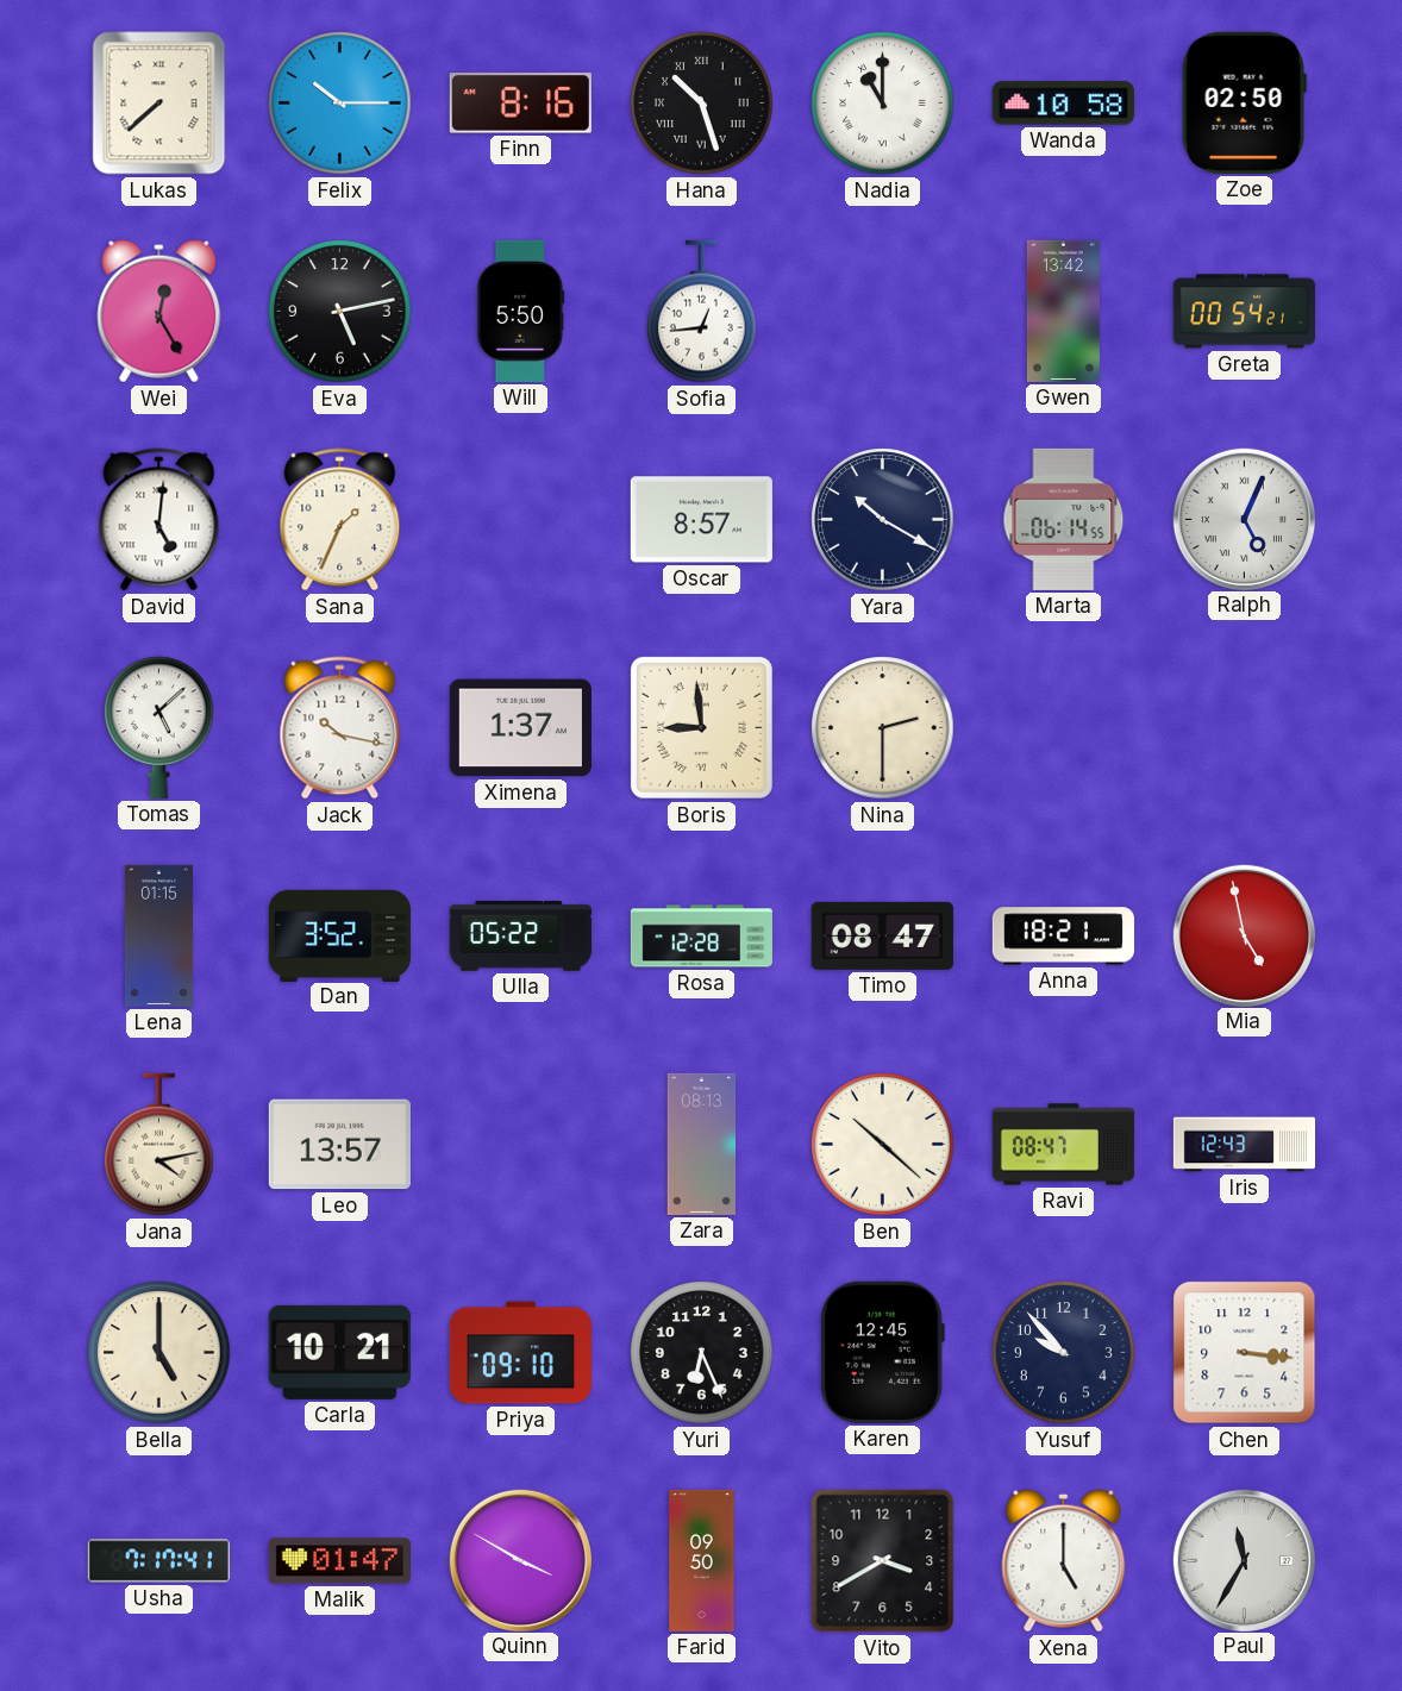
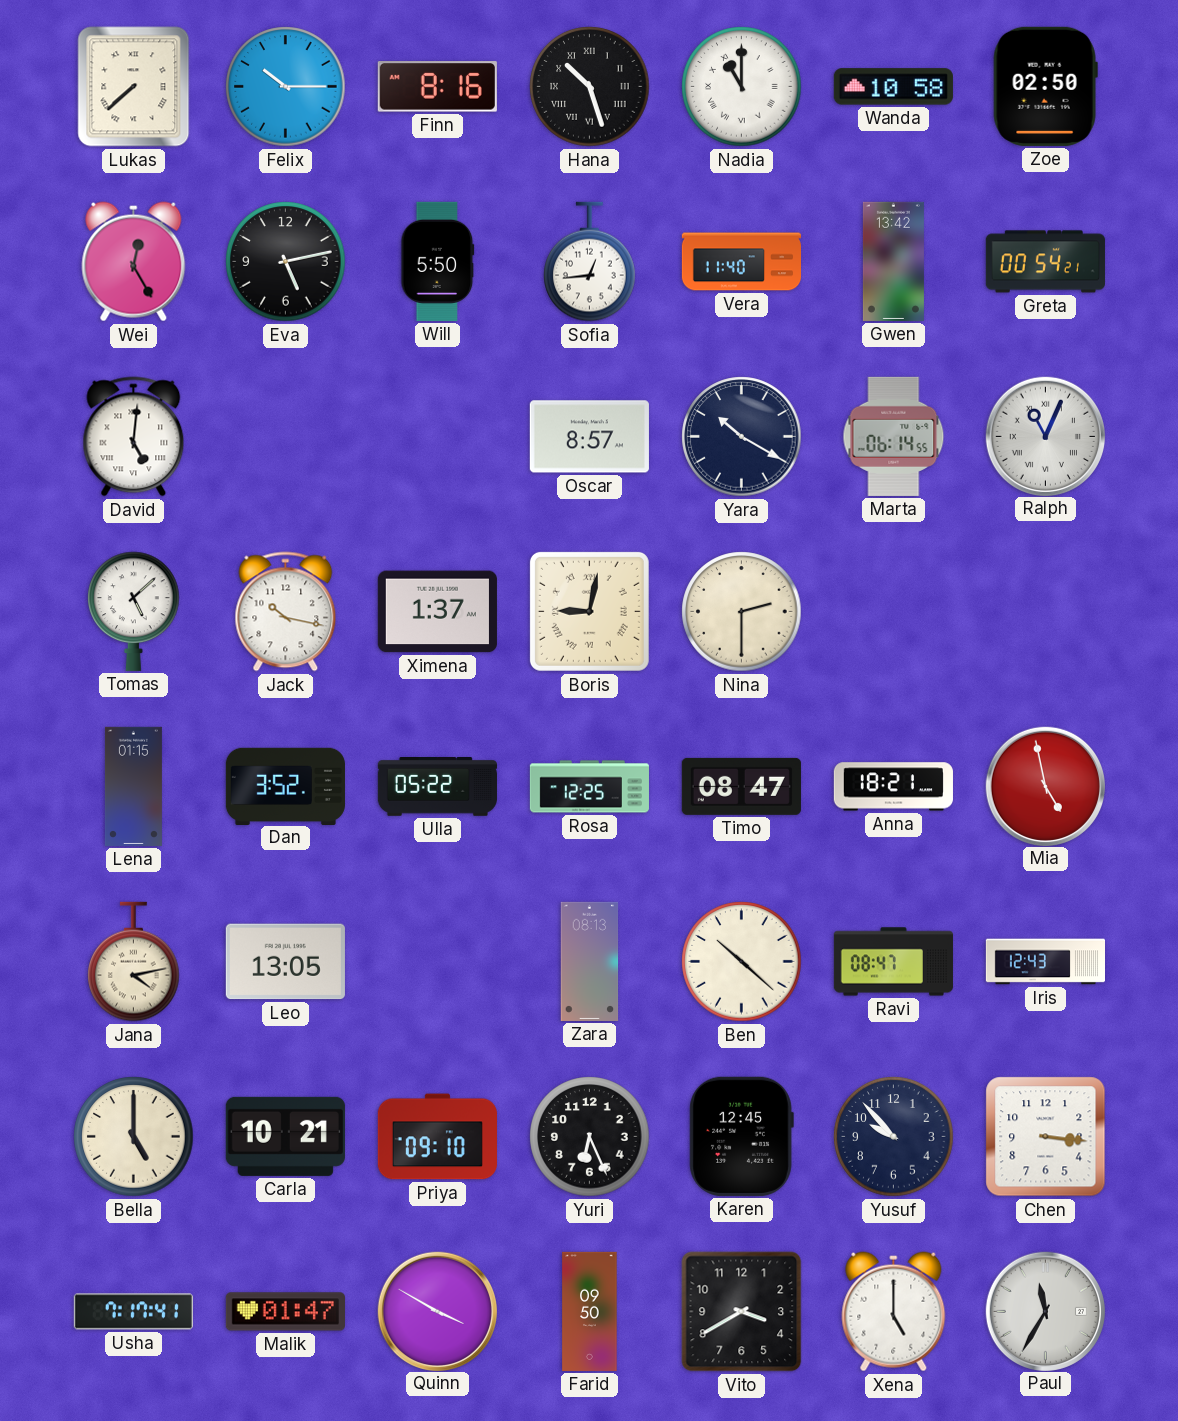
Vera: none -> 11:40
Sana: 1:34 -> none
Ralph: 5:04 -> 11:04
Boris: 8:59 -> 9:02
Rosa: 12:28 -> 12:25
Leo: 13:57 -> 13:05
